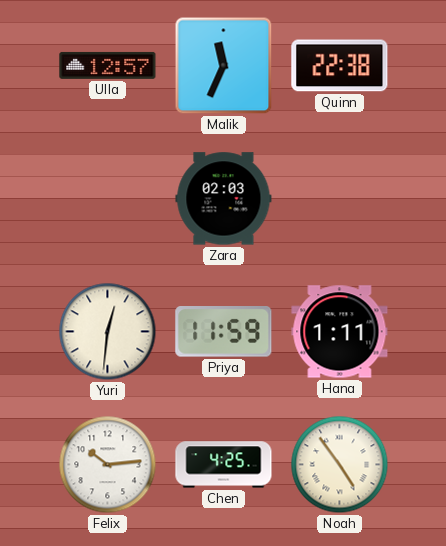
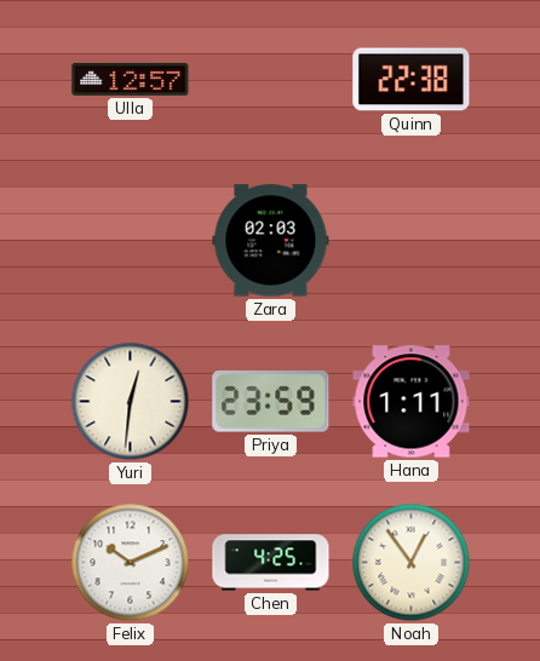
Malik: 11:34 -> none
Priya: 11:59 -> 23:59
Felix: 10:14 -> 10:11
Noah: 4:54 -> 12:54
